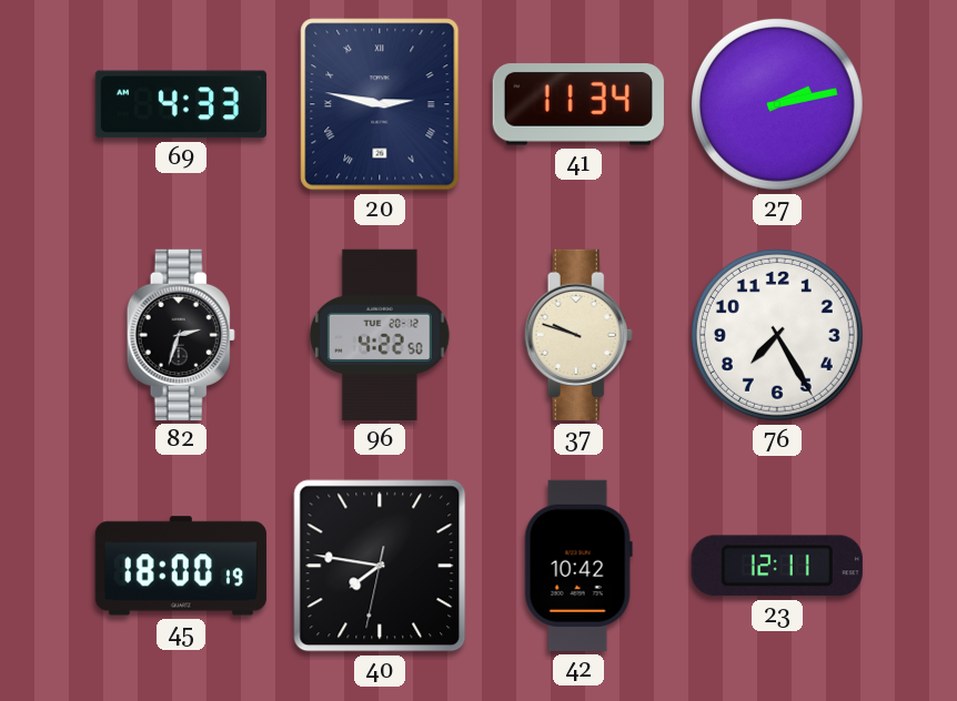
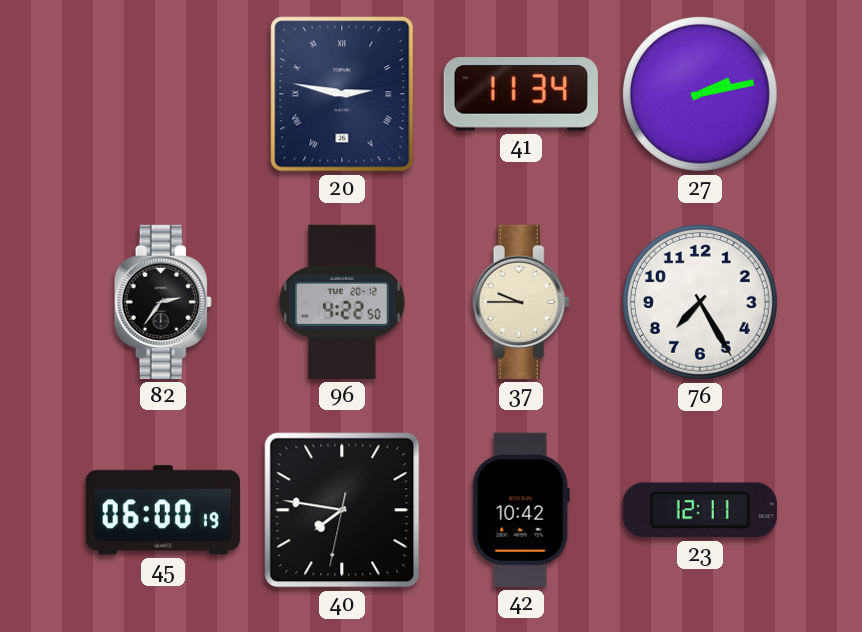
69: 4:33 -> none
82: 2:33 -> 2:36
37: 9:48 -> 9:45
45: 18:00 -> 06:00
